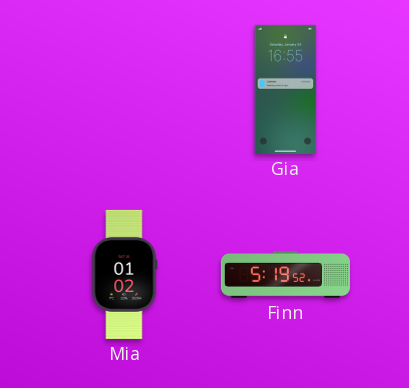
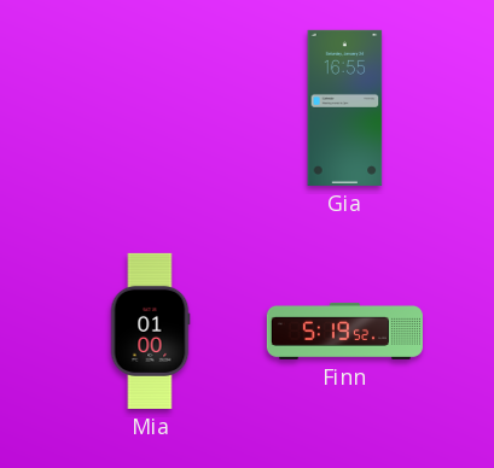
Mia: 01:02 -> 01:00
